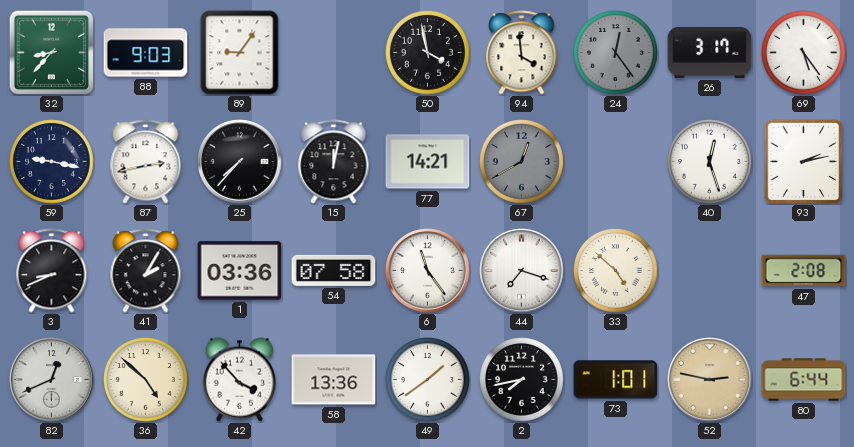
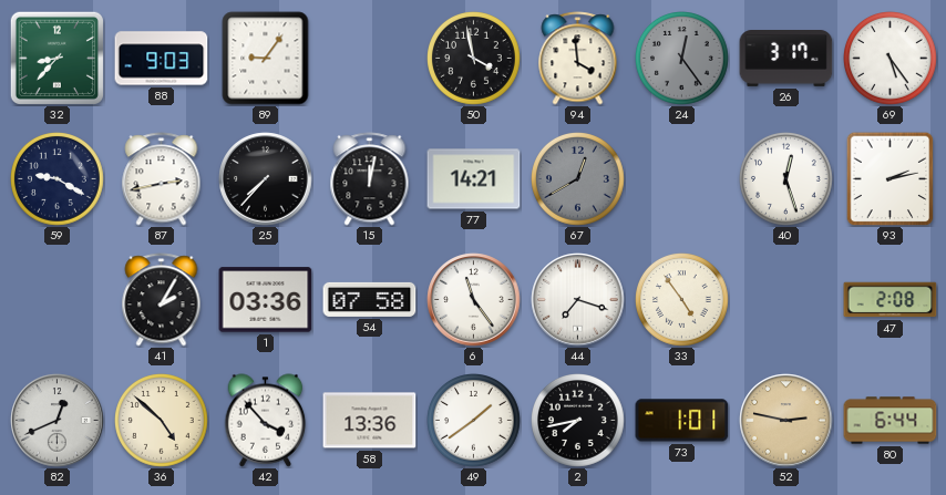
59: 9:17 -> 9:20
3: 8:41 -> none
33: 4:52 -> 4:54
